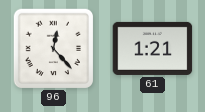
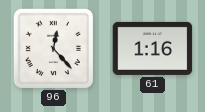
61: 1:21 -> 1:16
